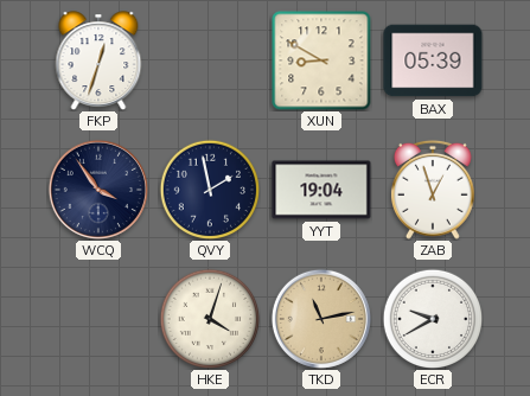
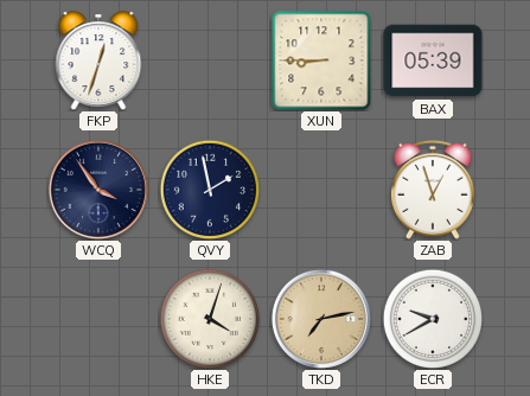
XUN: 8:50 -> 8:45
YYT: 19:04 -> none
TKD: 11:13 -> 7:13
